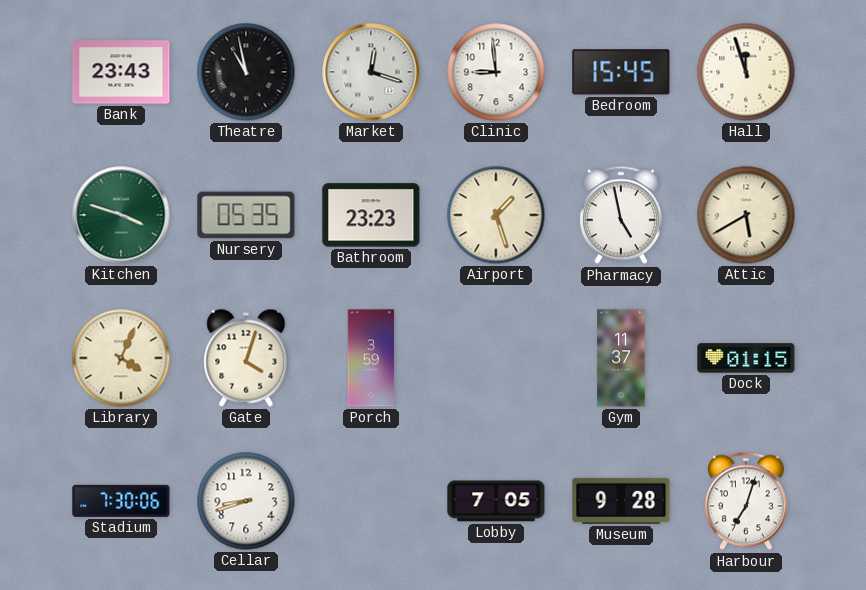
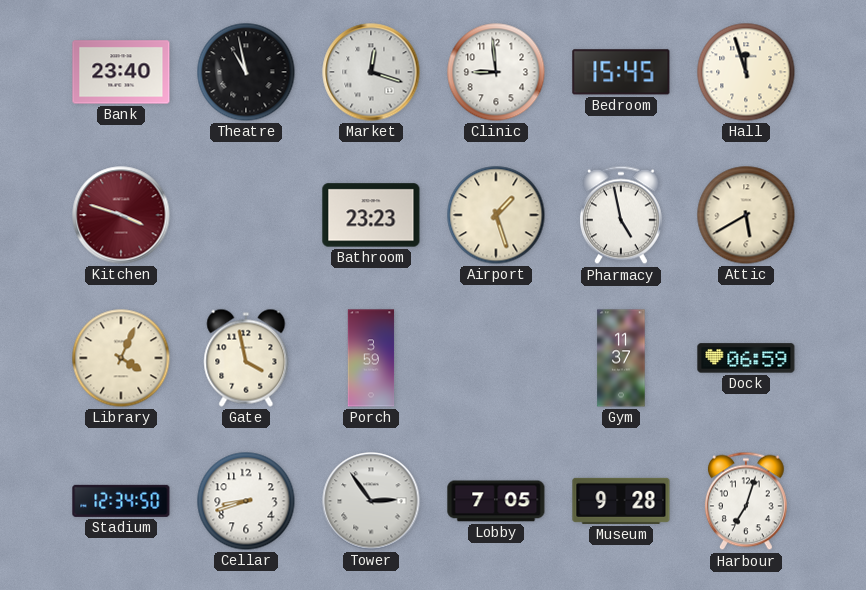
Bank: 23:43 -> 23:40
Kitchen dial: green -> burgundy
Nursery: 05:35 -> none
Gate: 4:03 -> 3:58
Dock: 01:15 -> 06:59
Stadium: 7:30 -> 12:34
Tower: none -> 2:54
